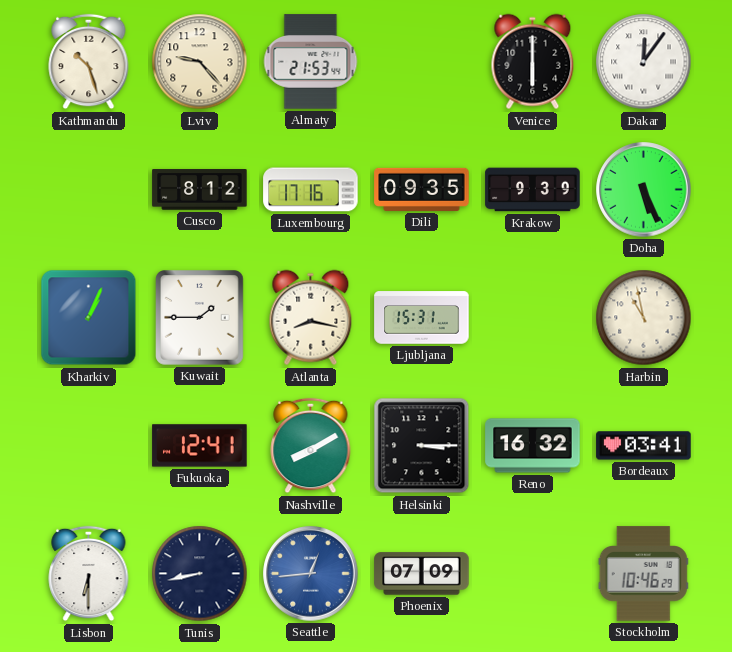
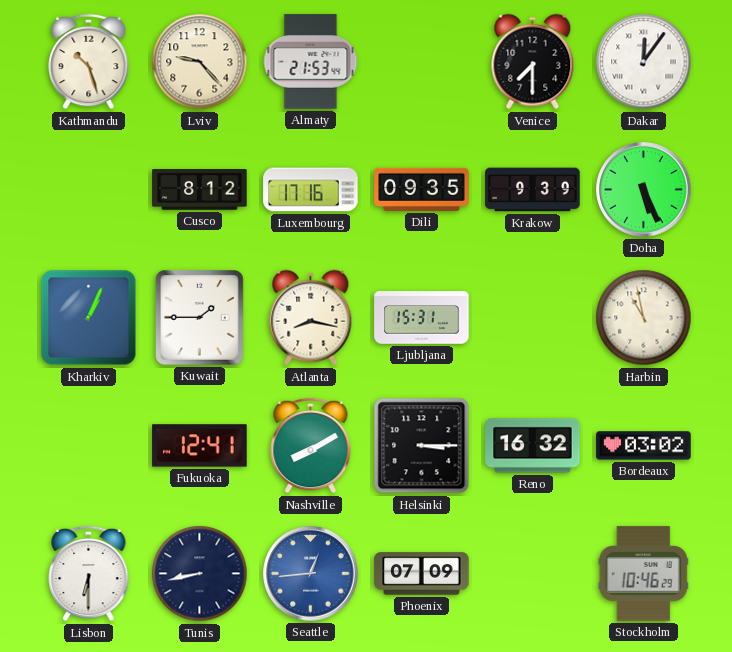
Venice: 6:00 -> 7:30
Bordeaux: 03:41 -> 03:02
